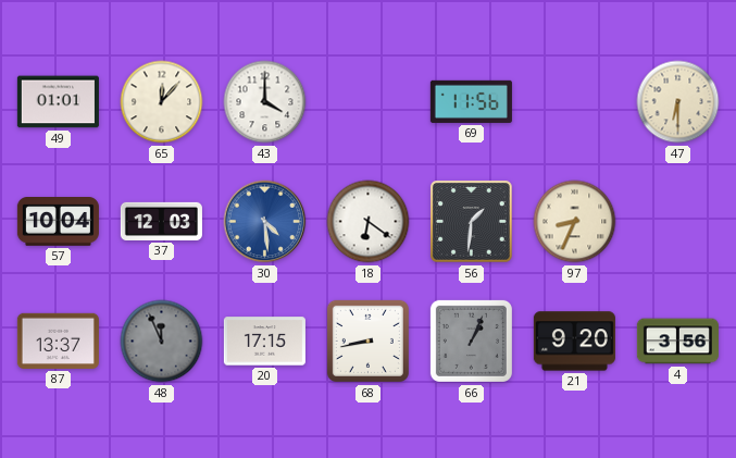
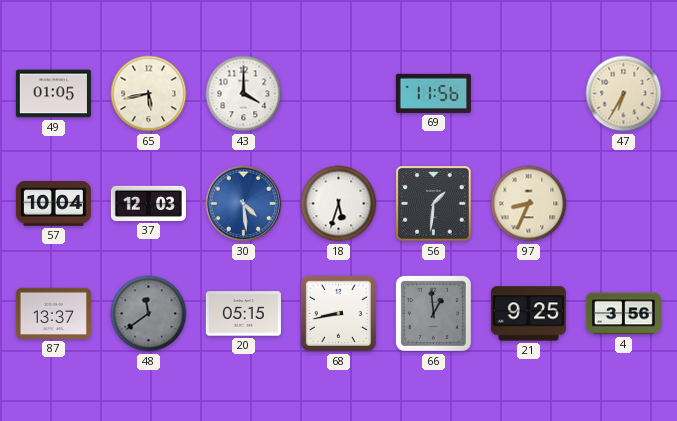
49: 01:01 -> 01:05
65: 12:07 -> 5:43
47: 6:30 -> 6:35
18: 6:21 -> 5:33
48: 11:56 -> 11:39
20: 17:15 -> 05:15
66: 1:04 -> 12:59
21: 9:20 -> 9:25
